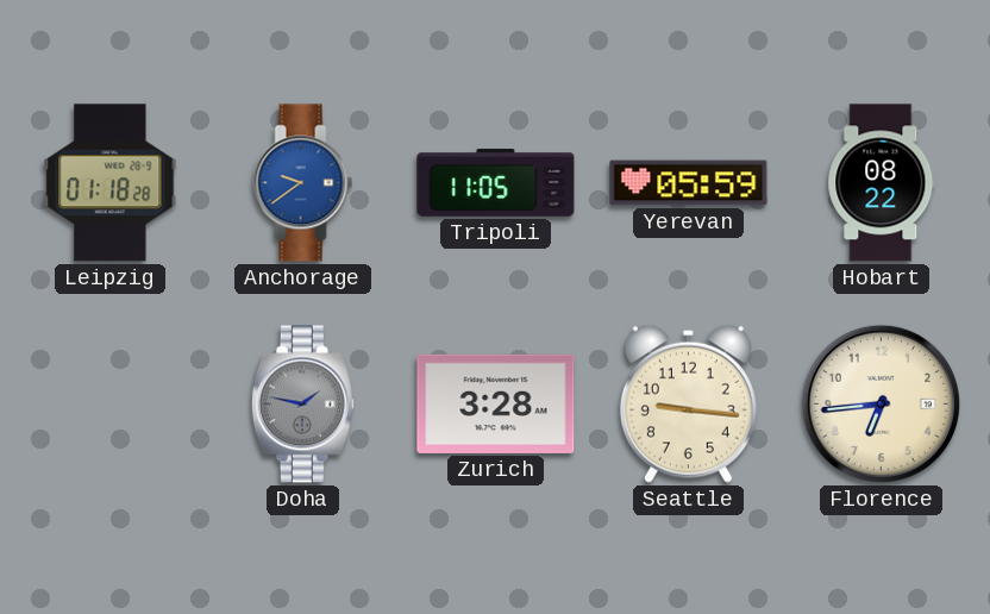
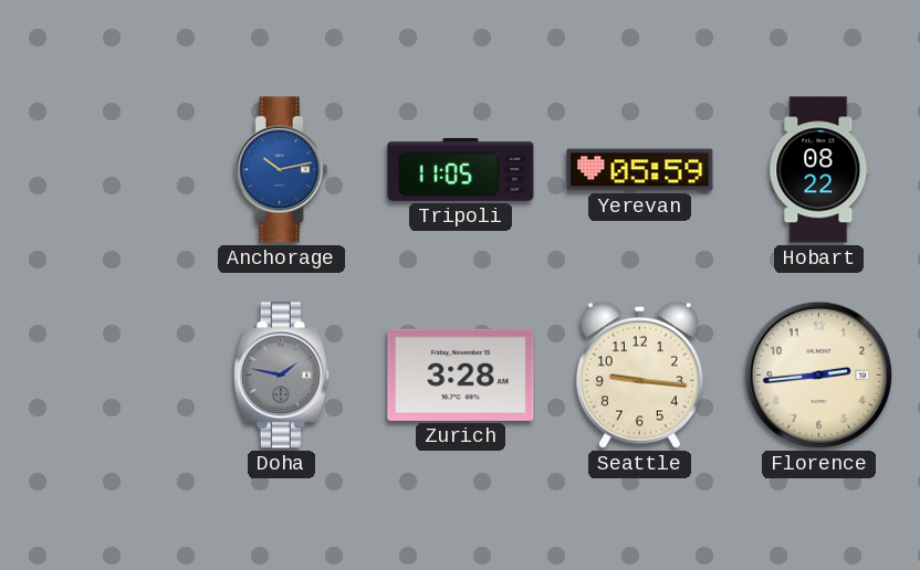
Leipzig: 01:18 -> none
Anchorage: 9:39 -> 10:13
Florence: 6:44 -> 2:44
